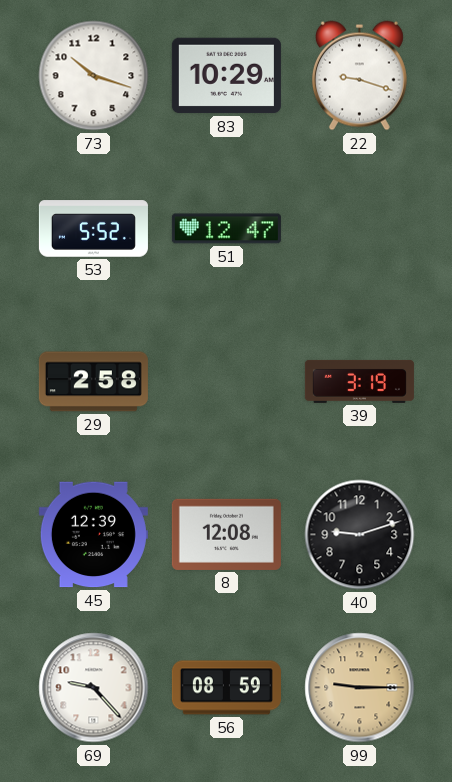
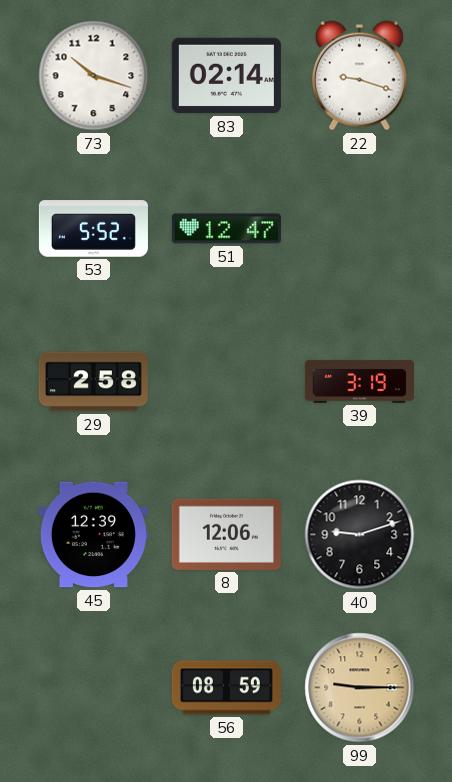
83: 10:29 -> 02:14
8: 12:08 -> 12:06
69: 9:23 -> none
